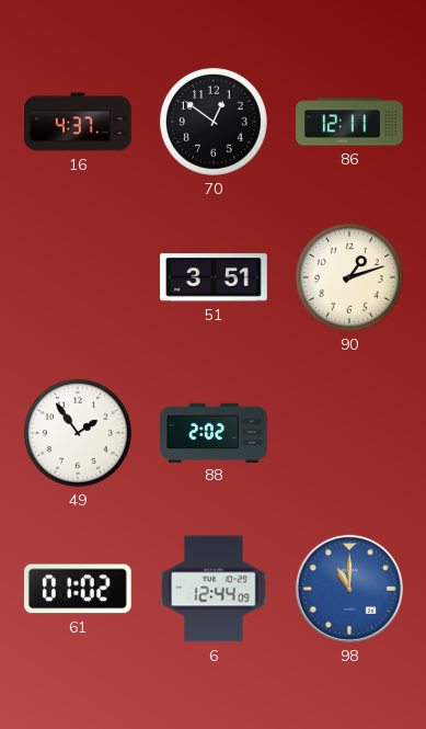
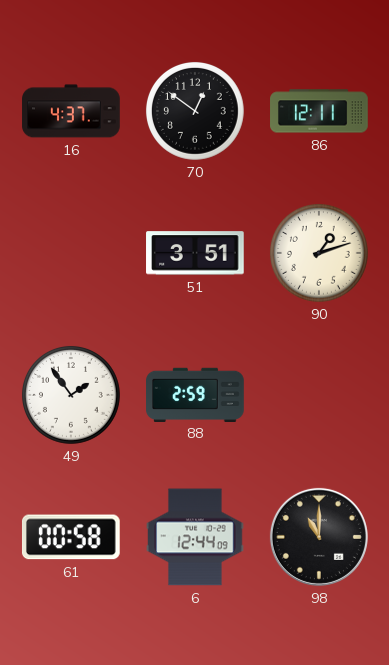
88: 2:02 -> 2:59
61: 01:02 -> 00:58
98 dial: blue -> black
